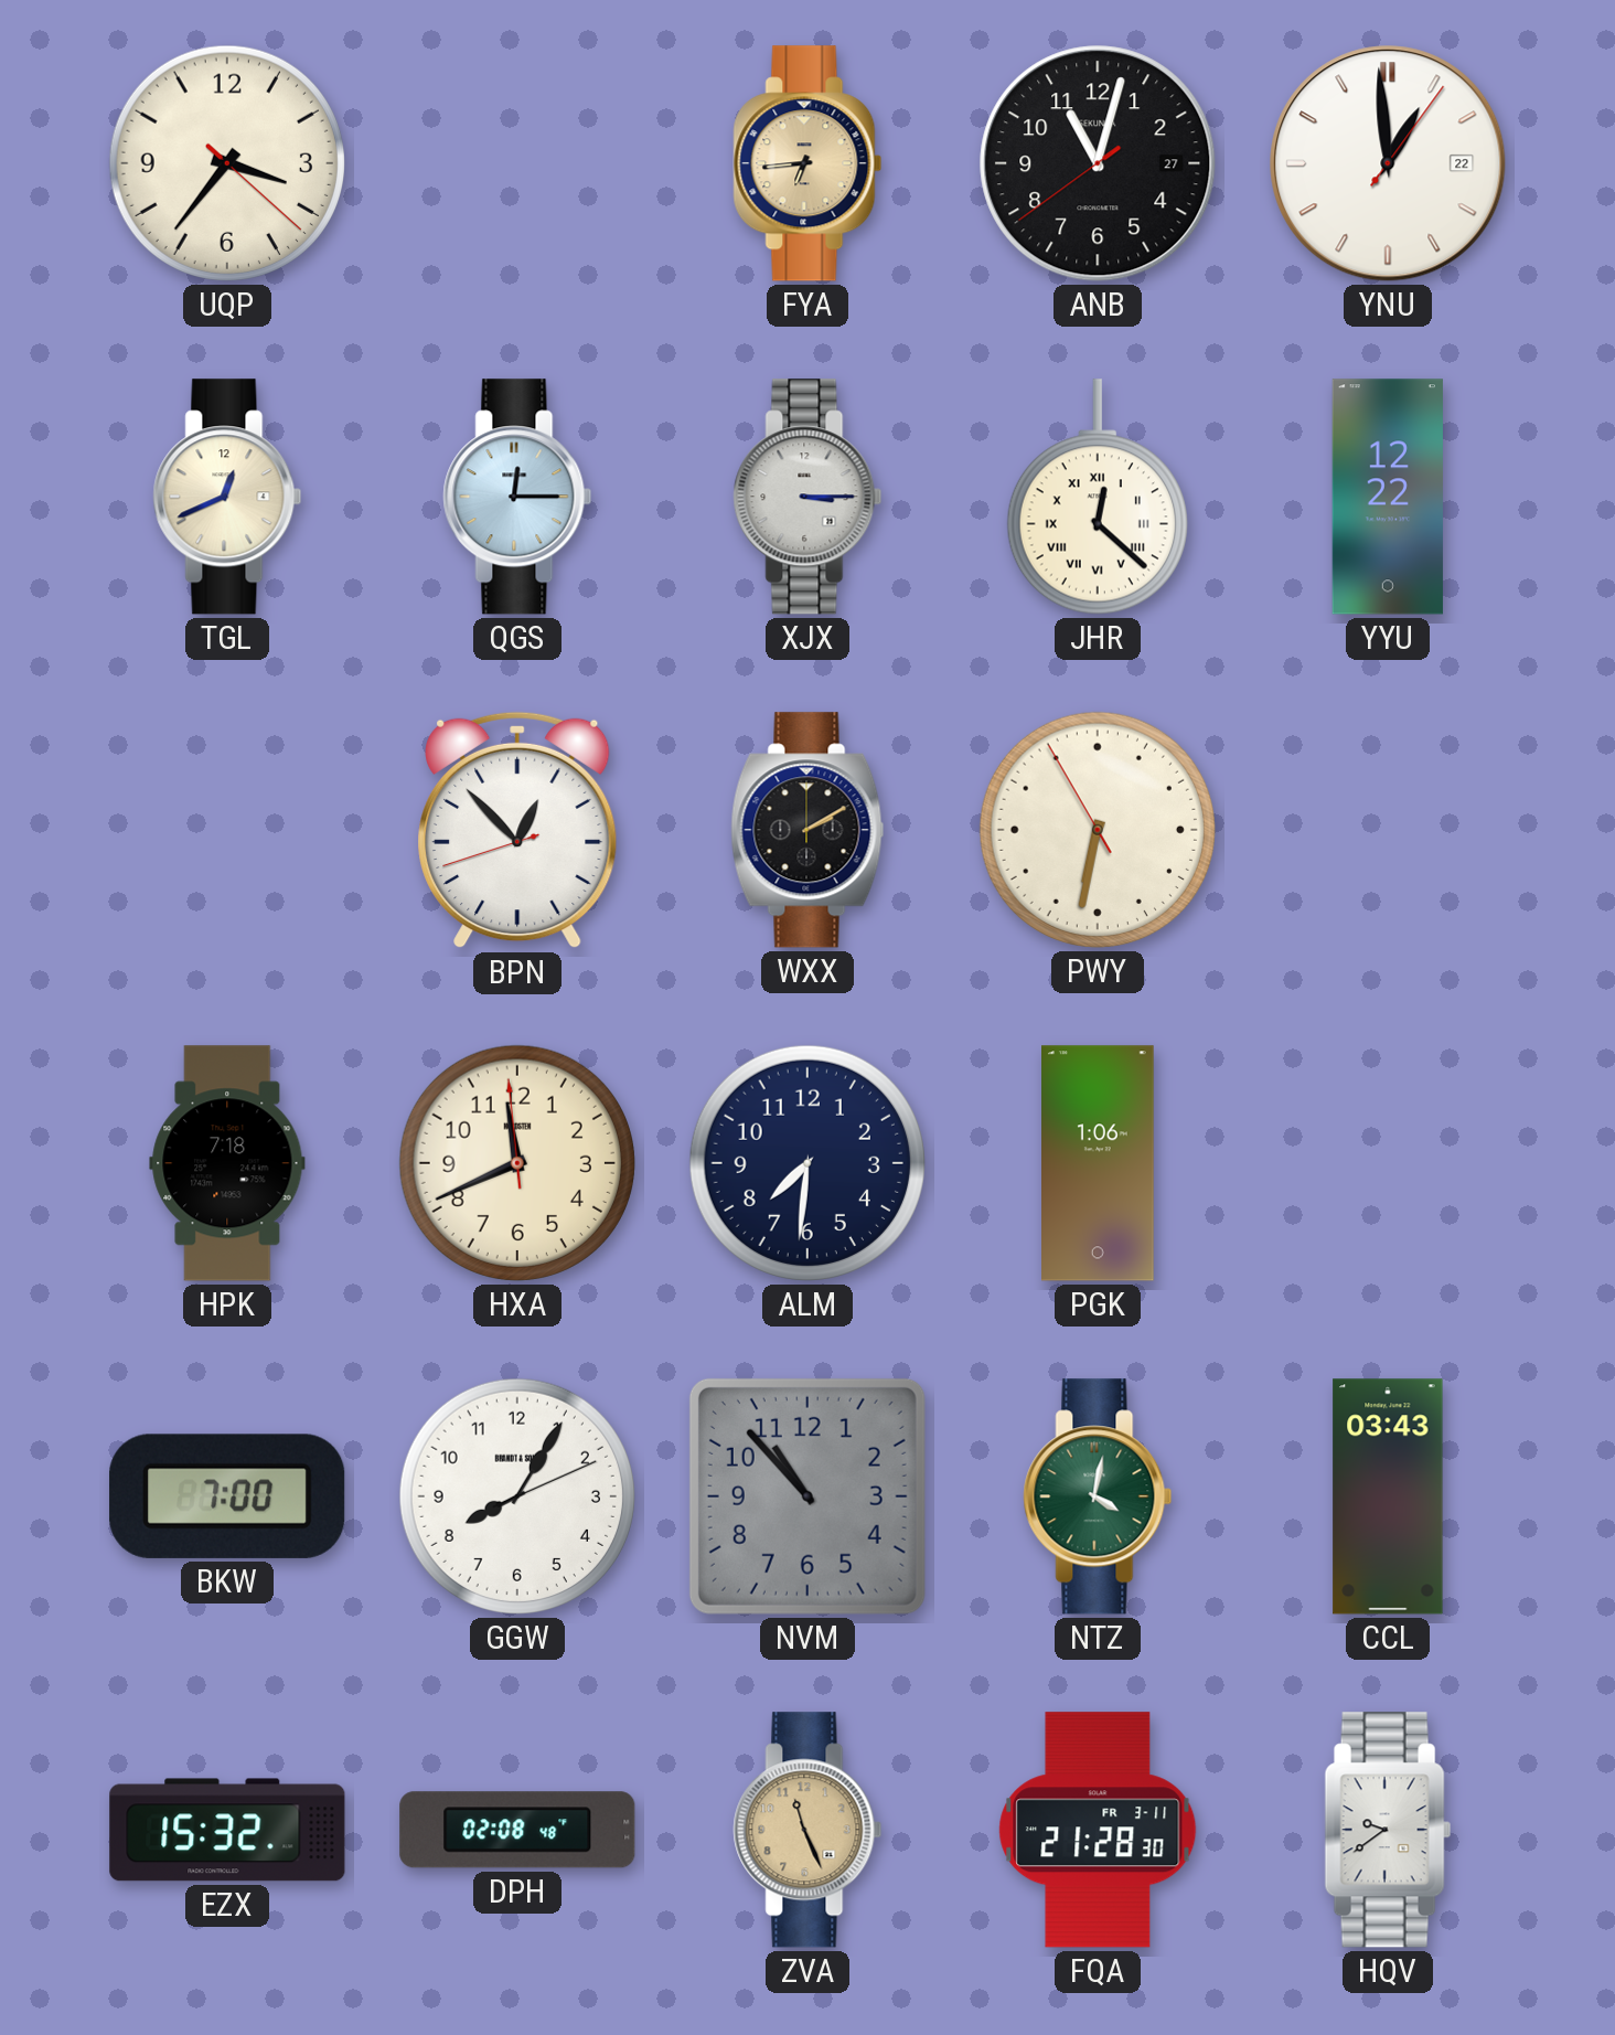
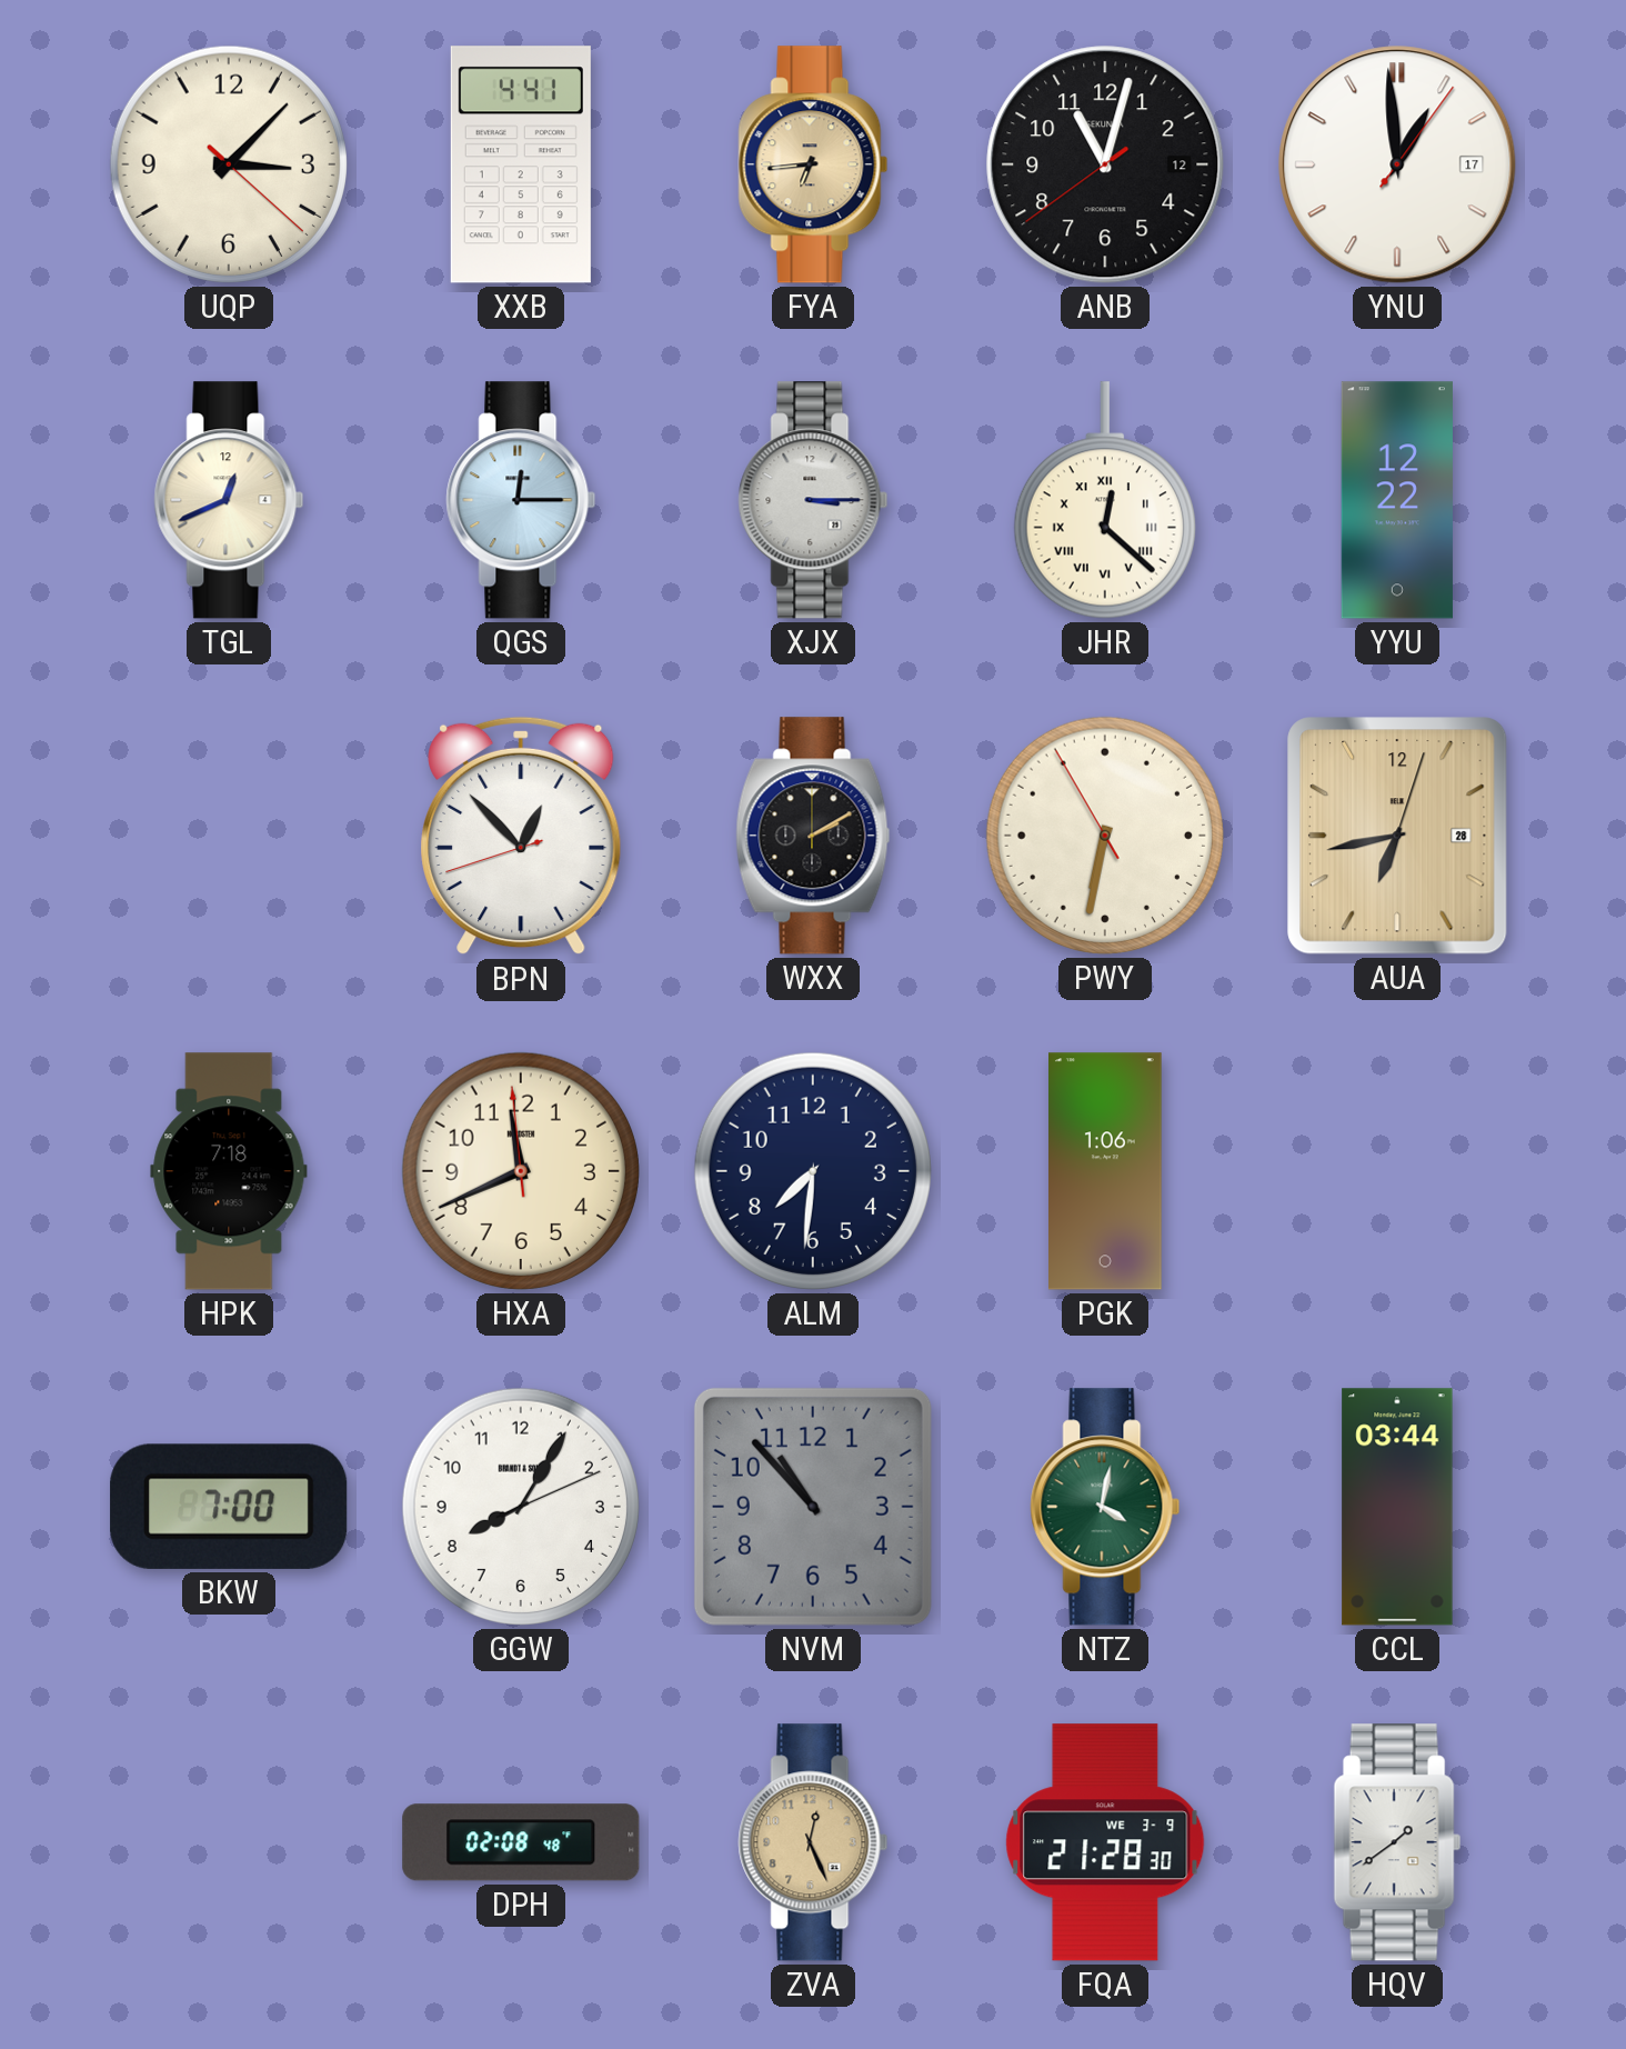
UQP: 3:36 -> 3:07
XXB: none -> 4:41
ANB date: 27 -> 12
YNU date: 22 -> 17
AUA: none -> 6:43
CCL: 03:43 -> 03:44
EZX: 15:32 -> none
ZVA: 11:26 -> 12:26
FQA date: FR 3-11 -> WE 3-9
HQV: 9:39 -> 1:39
